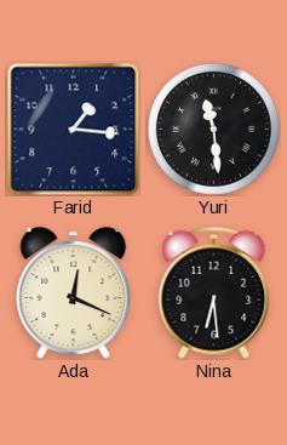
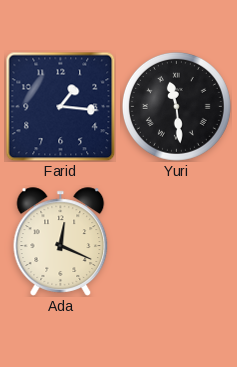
Nina: 6:29 -> none
